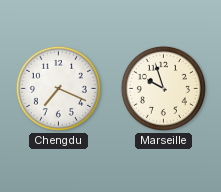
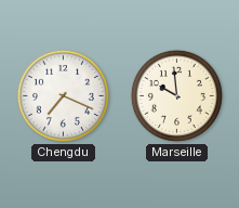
Marseille: 9:57 -> 9:59
